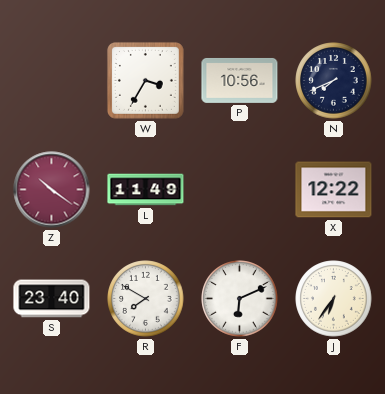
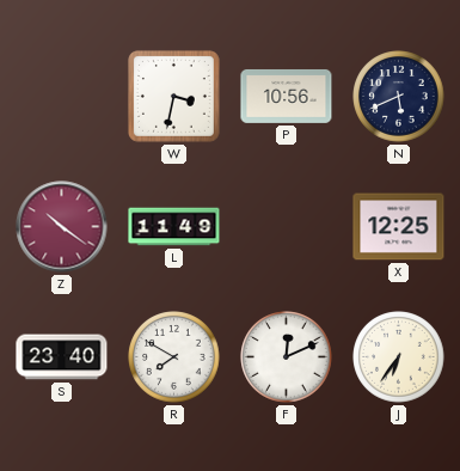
W: 3:35 -> 3:32
N: 7:41 -> 5:41
X: 12:22 -> 12:25
F: 6:11 -> 12:11
